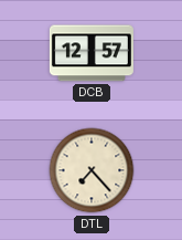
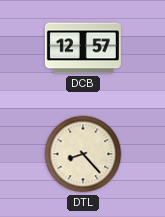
DTL: 7:23 -> 8:23
